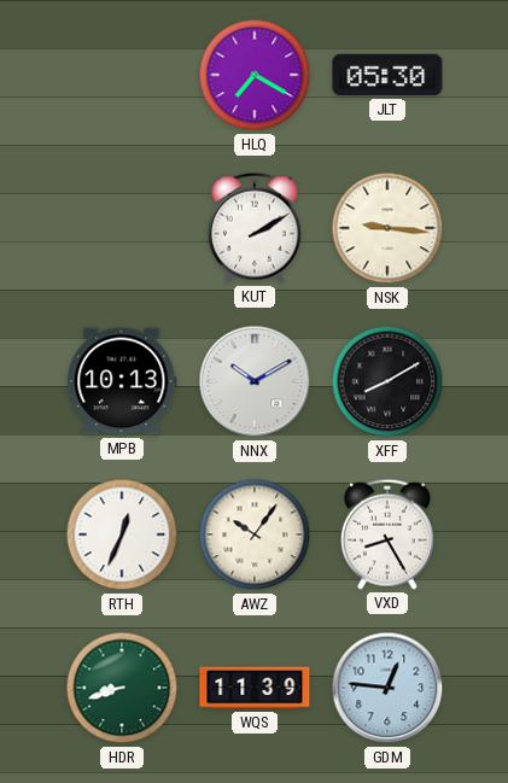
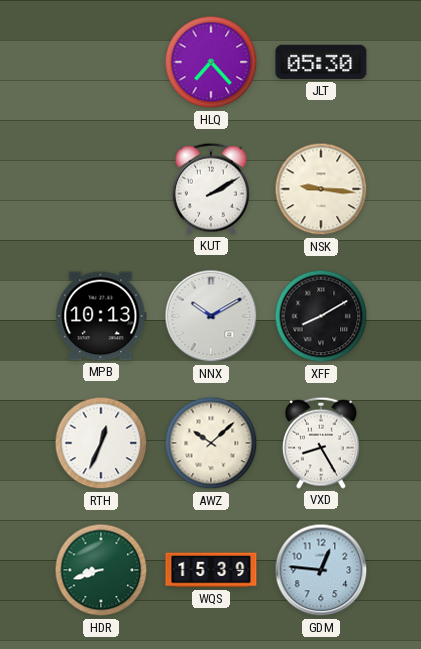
HLQ: 7:20 -> 7:23
AWZ: 10:06 -> 10:08
WQS: 11:39 -> 15:39
